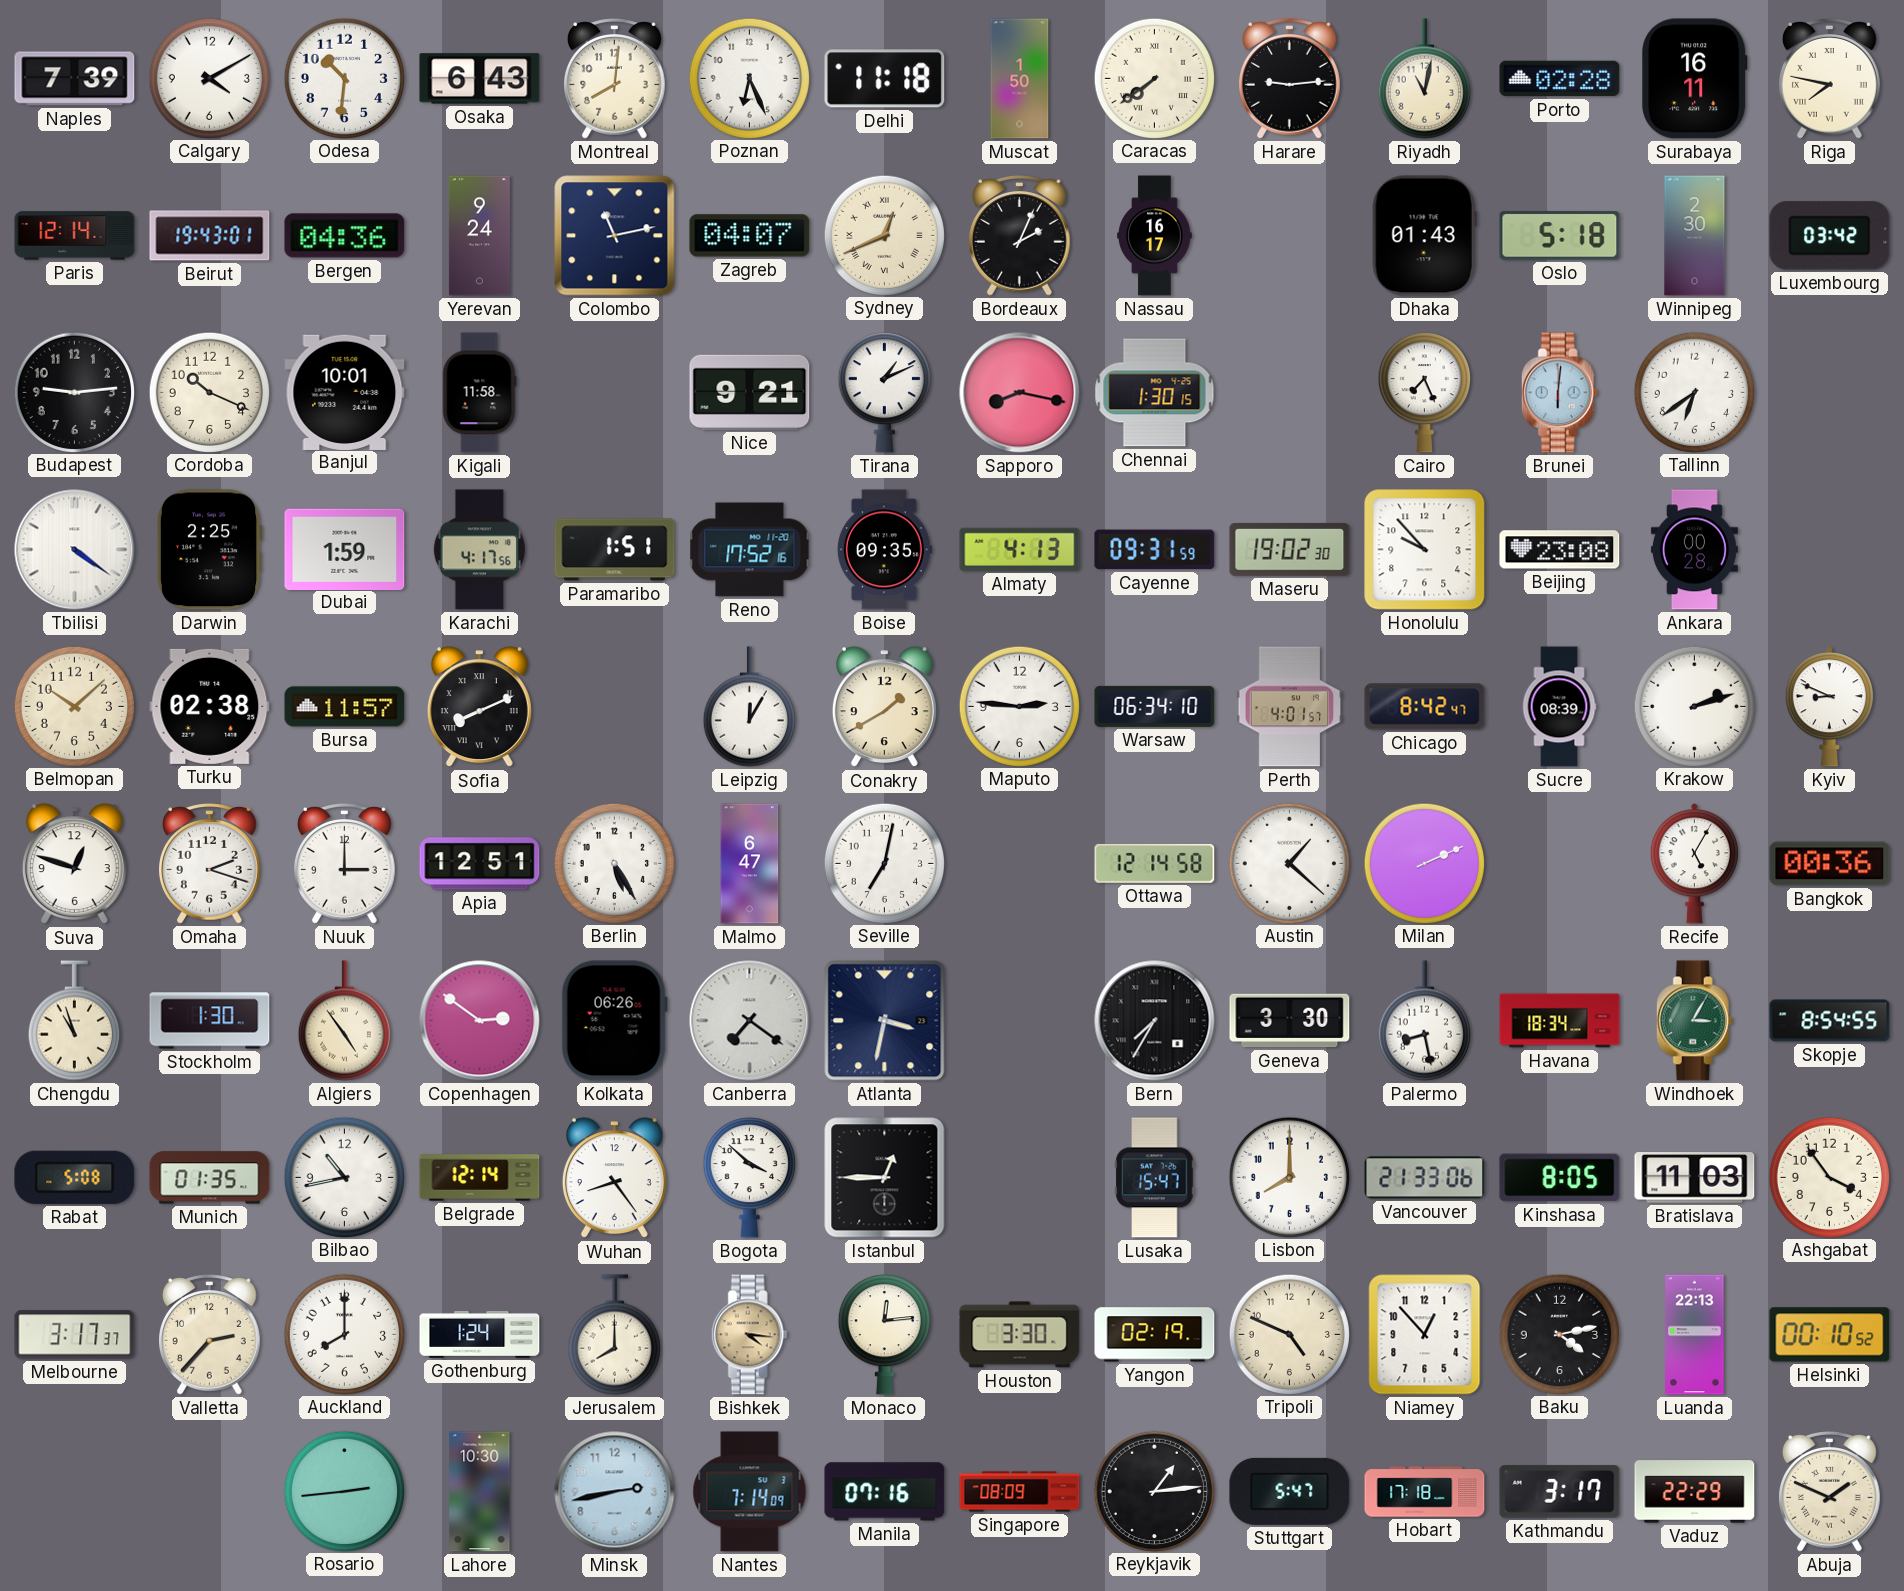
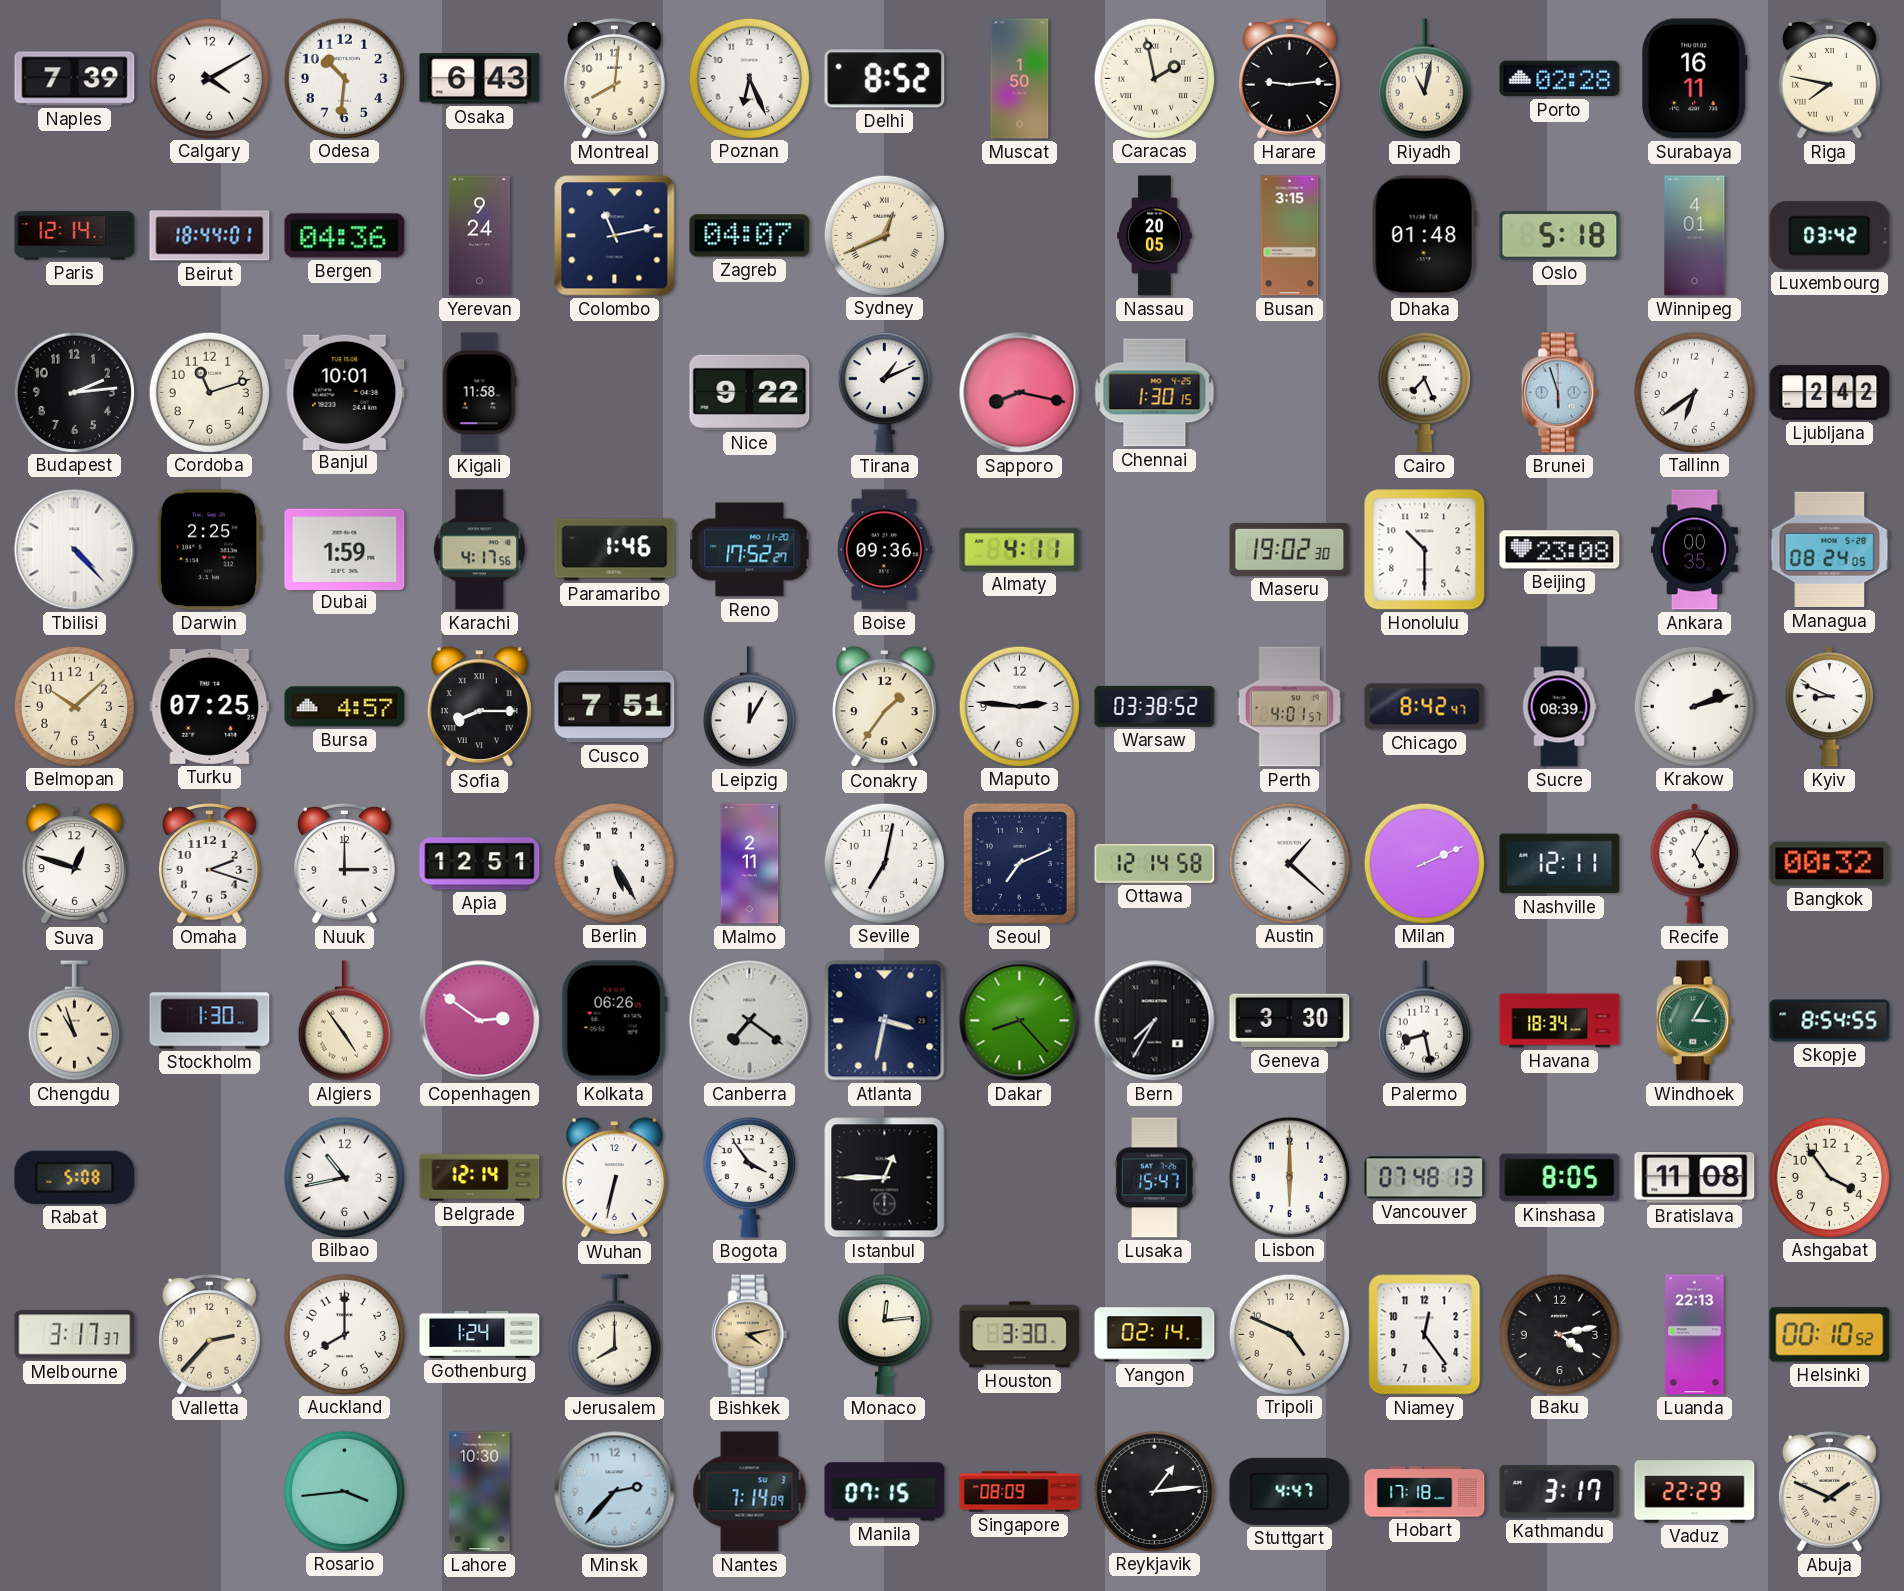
Delhi: 11:18 -> 8:52
Caracas: 7:39 -> 1:58
Beirut: 19:43 -> 18:44
Bordeaux: 2:04 -> none
Nassau: 16:17 -> 20:05
Busan: none -> 3:15
Dhaka: 01:43 -> 01:48
Winnipeg: 2:30 -> 4:01
Budapest: 9:14 -> 2:14
Cordoba: 10:19 -> 11:12
Nice: 9:21 -> 9:22
Brunei: 6:01 -> 5:57
Ljubljana: none -> 2:42
Tbilisi: 4:21 -> 4:23
Paramaribo: 1:51 -> 1:46
Reno: 17:52:16 -> 17:52:27
Boise: 09:35 -> 09:36
Almaty: 4:13 -> 4:11
Cayenne: 09:31 -> none
Honolulu: 9:53 -> 10:30
Ankara: 00:28 -> 00:35
Managua: none -> 08:24
Turku: 02:38 -> 07:25
Bursa: 11:57 -> 4:57
Sofia: 8:11 -> 8:15
Cusco: none -> 7:51
Conakry: 1:40 -> 1:36
Warsaw: 06:34 -> 03:38
Malmo: 6:47 -> 2:11
Seoul: none -> 7:11
Nashville: none -> 12:11
Bangkok: 00:36 -> 00:32
Dakar: none -> 8:23
Munich: 01:35 -> none
Wuhan: 8:24 -> 6:32
Bogota: 3:52 -> 3:54
Lisbon: 8:00 -> 6:00
Vancouver: 21:33 -> 07:48
Bratislava: 11:03 -> 11:08
Bishkek: 4:16 -> 4:13
Yangon: 02:19 -> 02:14
Niamey: 12:53 -> 12:24
Rosario: 2:44 -> 3:44
Minsk: 2:43 -> 2:37
Manila: 07:16 -> 07:15
Stuttgart: 5:47 -> 4:47
